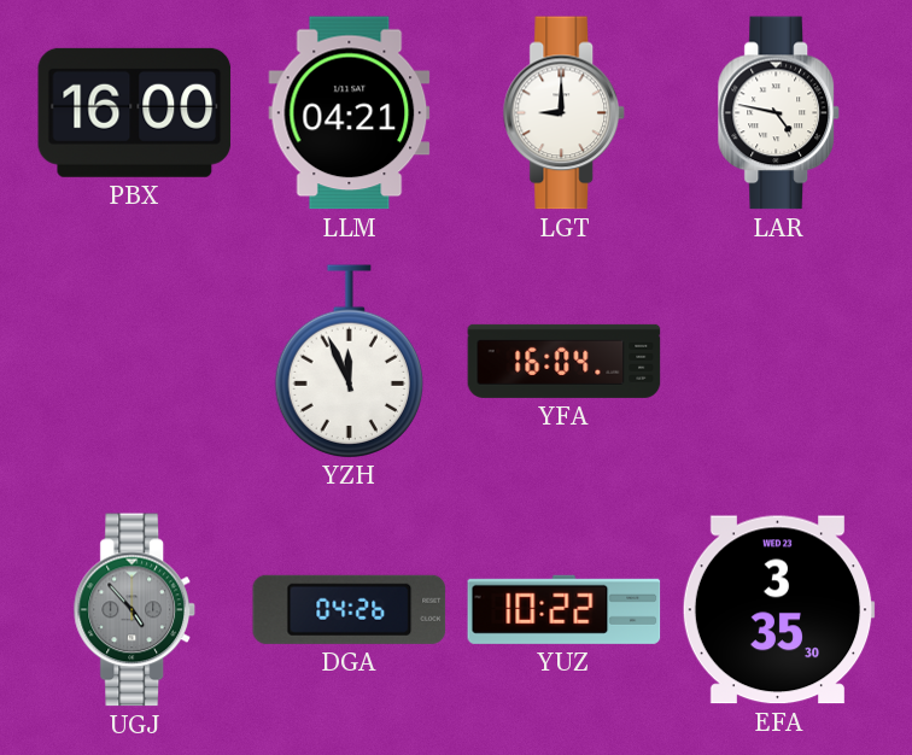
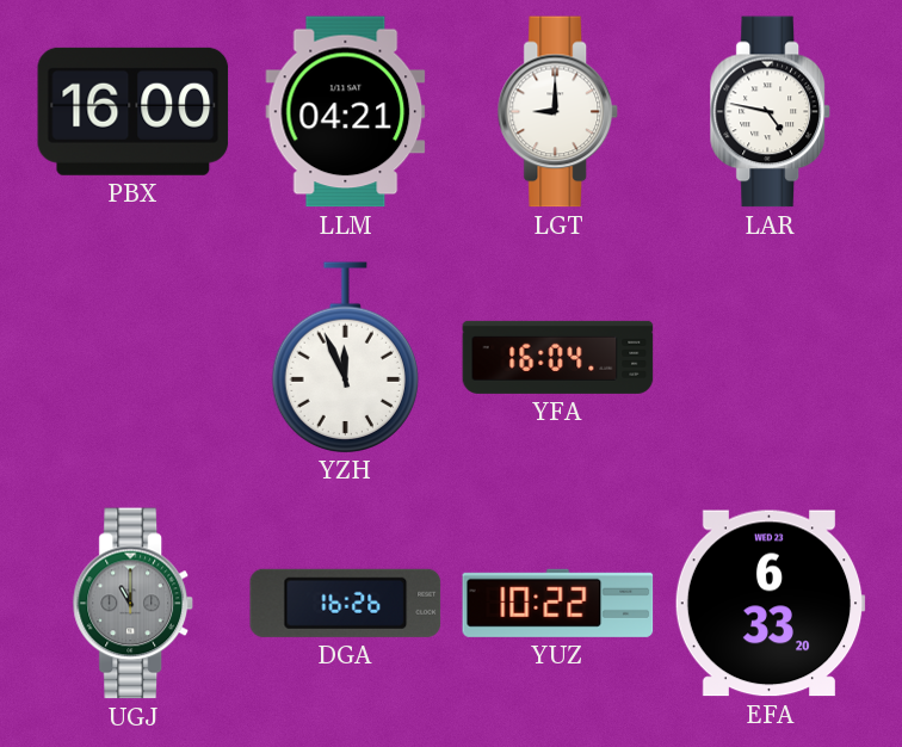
UGJ: 4:53 -> 11:00
DGA: 04:26 -> 16:26
EFA: 3:35 -> 6:33
